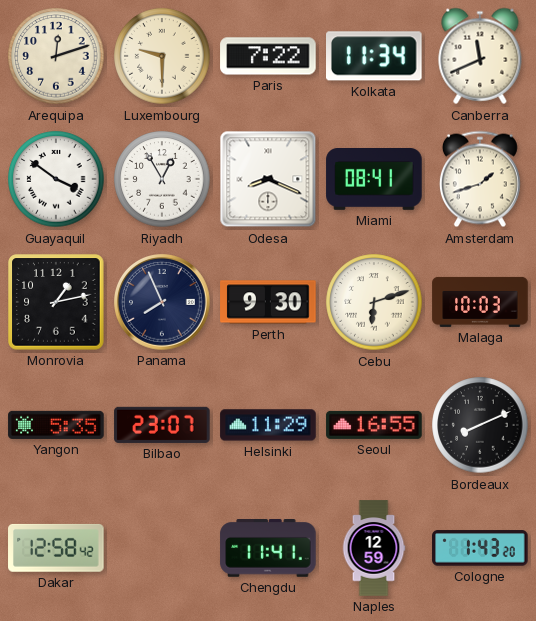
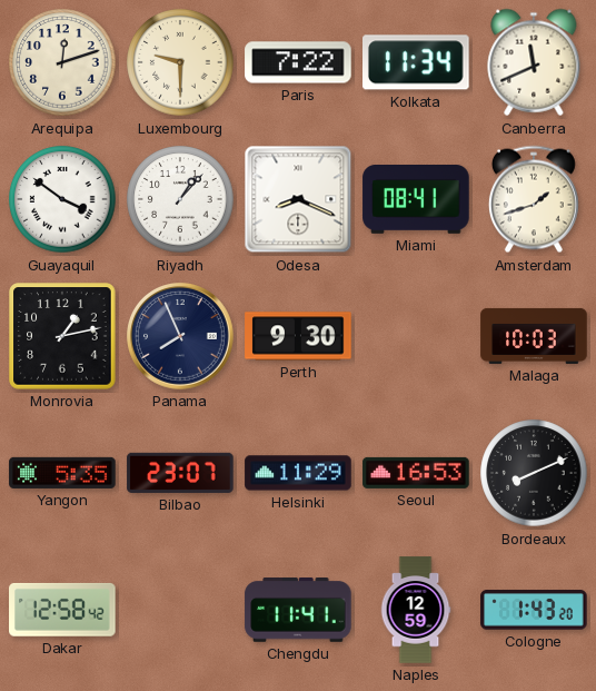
Riyadh: 12:55 -> 1:07
Cebu: 6:12 -> none
Seoul: 16:55 -> 16:53
